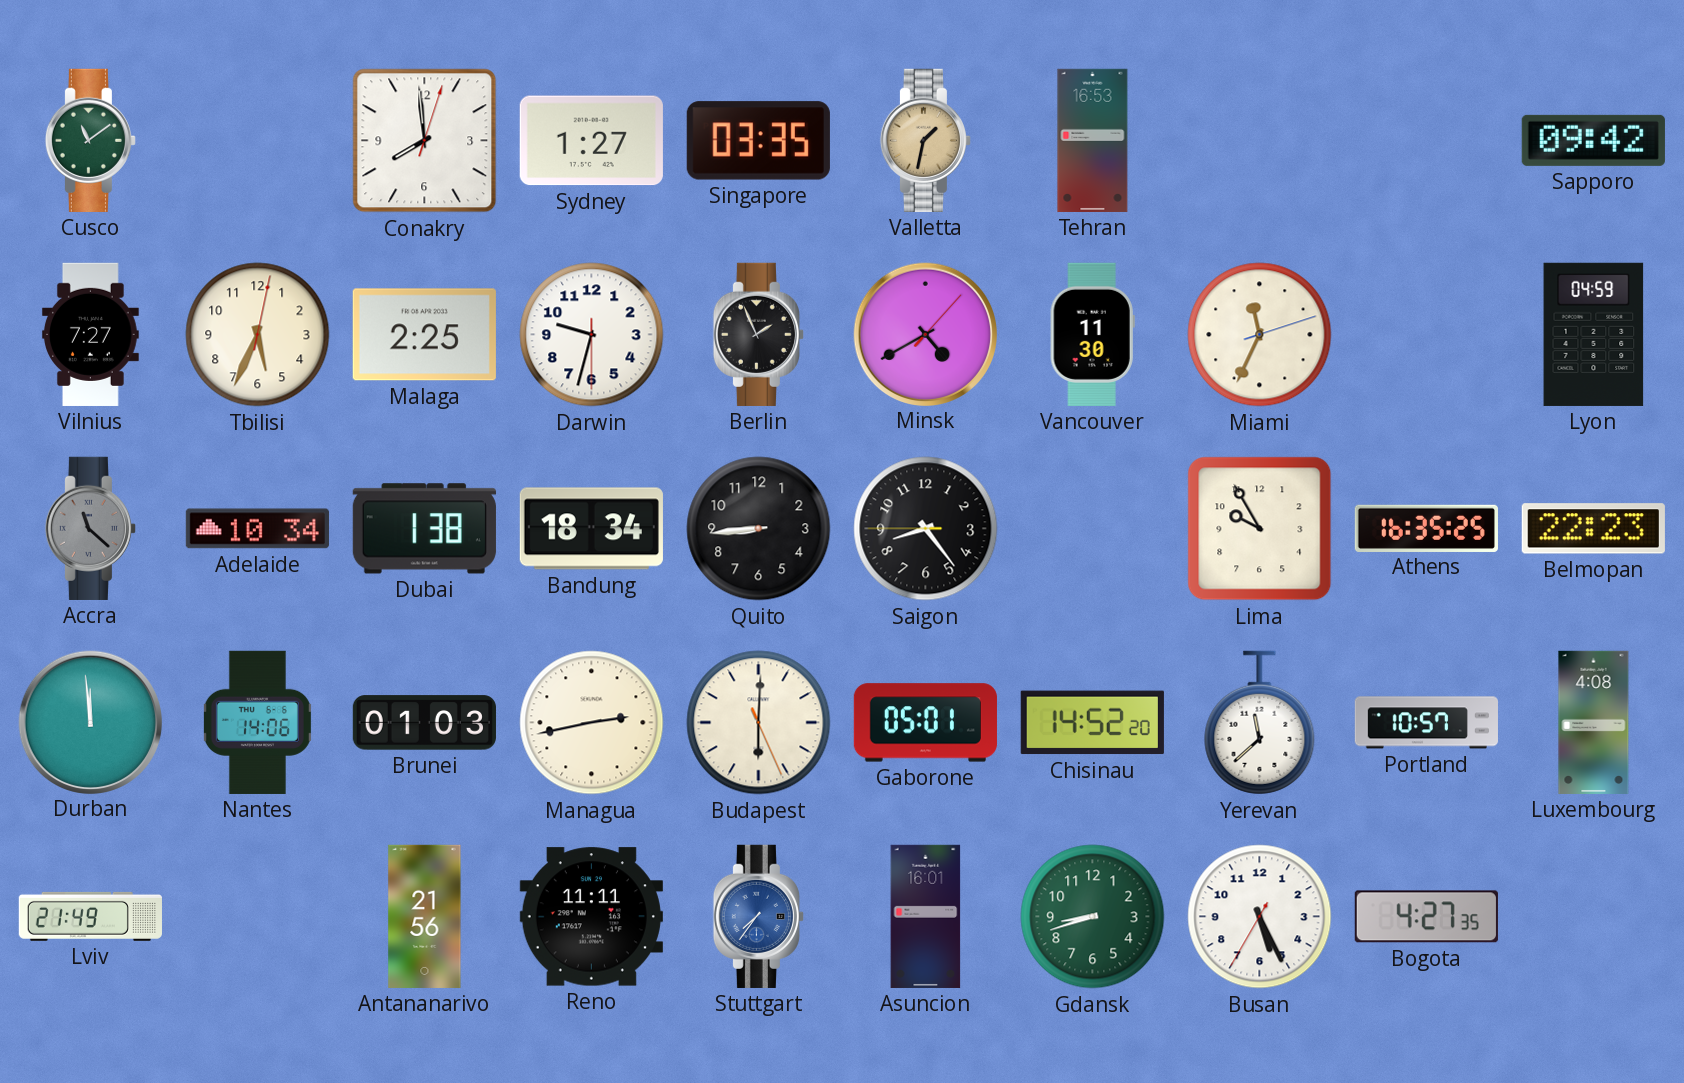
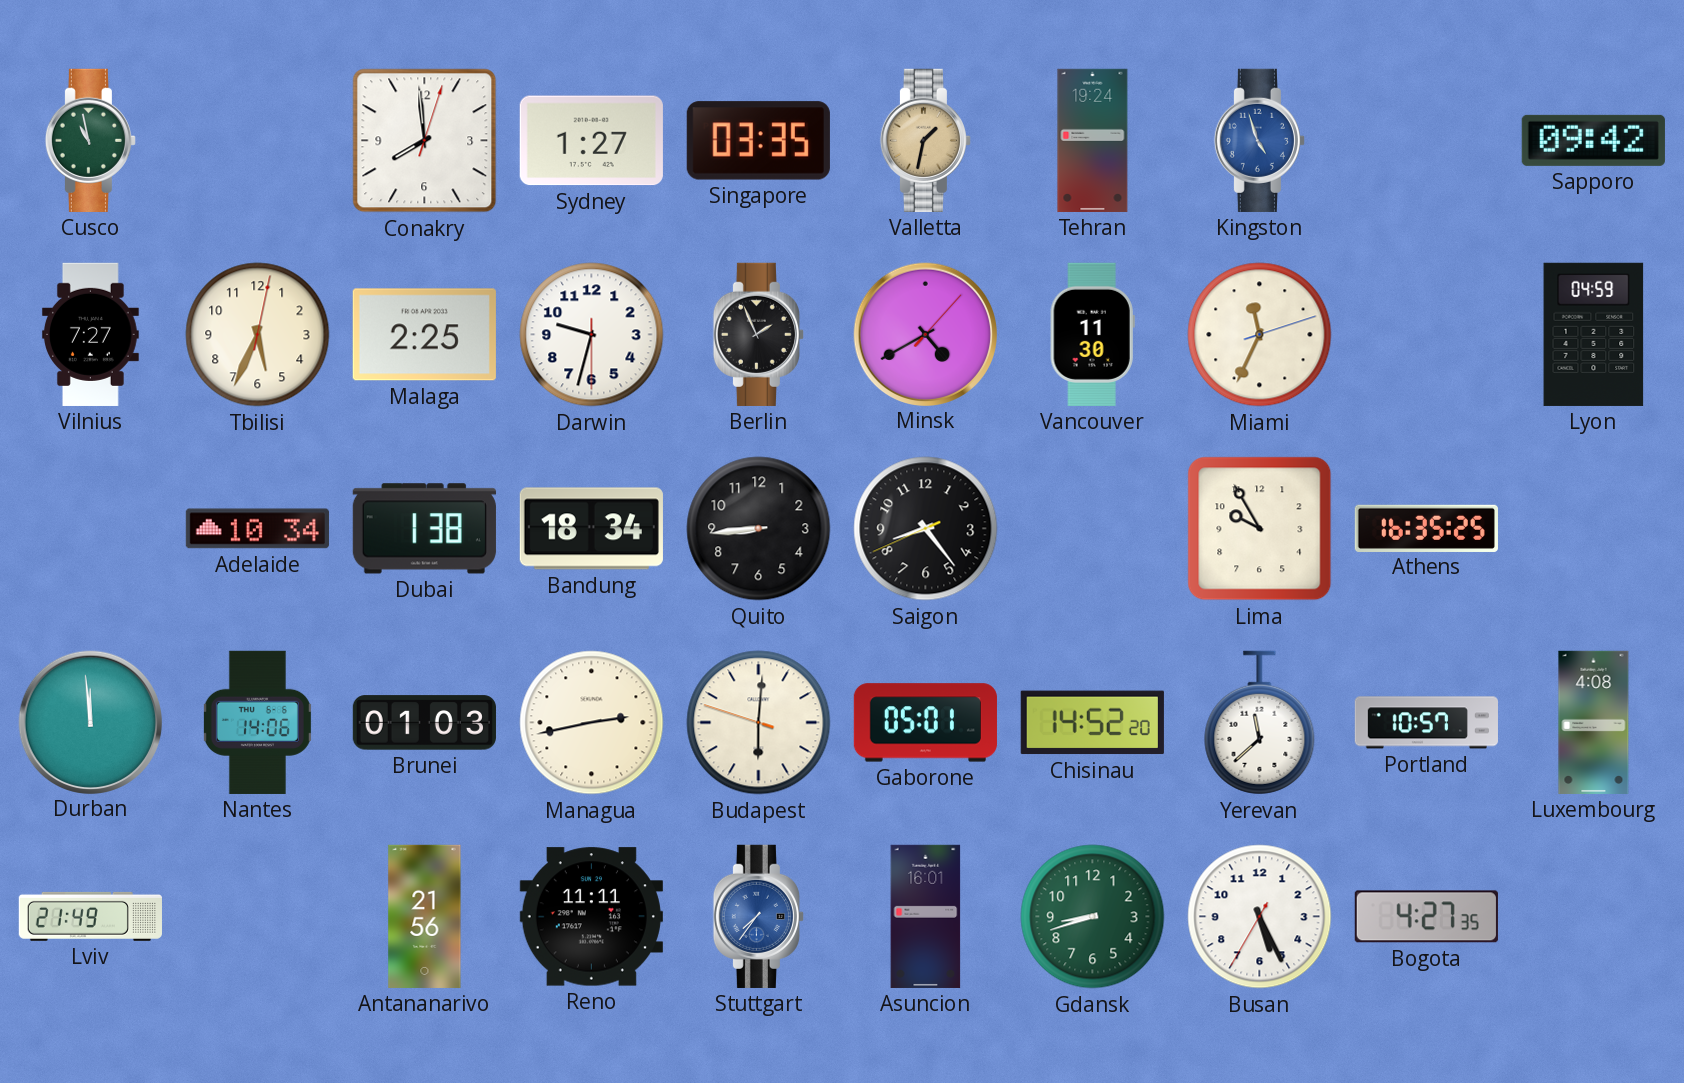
Cusco: 11:09 -> 10:58
Tehran: 16:53 -> 19:24
Kingston: none -> 4:57
Accra: 11:22 -> none
Saigon: 8:23:45 -> 8:23:41
Belmopan: 22:23 -> none
Budapest: 6:00:26 -> 6:00:48
